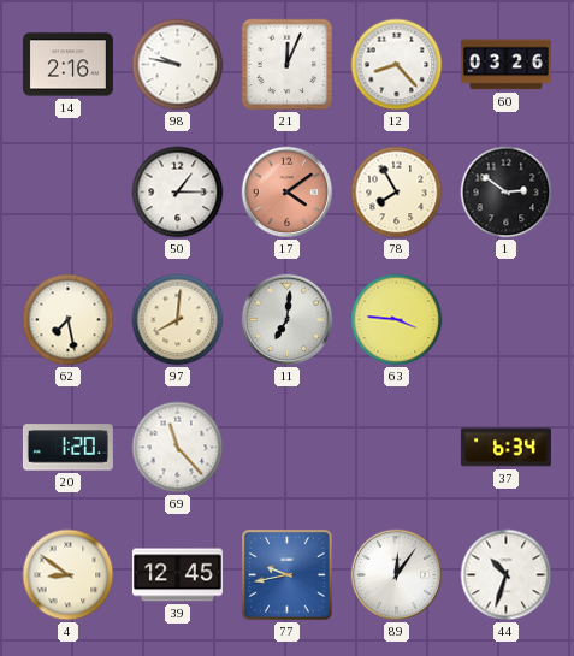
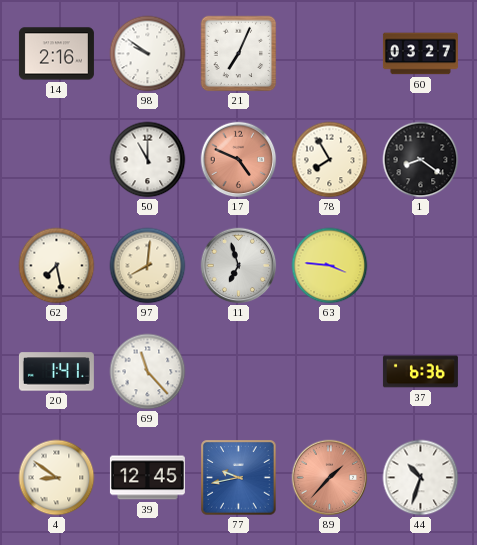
98: 9:47 -> 9:51
21: 12:04 -> 7:04
12: 8:23 -> none
60: 03:26 -> 03:27
50: 1:15 -> 11:00
17: 4:09 -> 4:49
1: 2:51 -> 8:21
11: 7:01 -> 6:57
20: 1:20 -> 1:41
37: 6:34 -> 6:36
89: 12:06 -> 1:37
89 dial: white -> salmon
